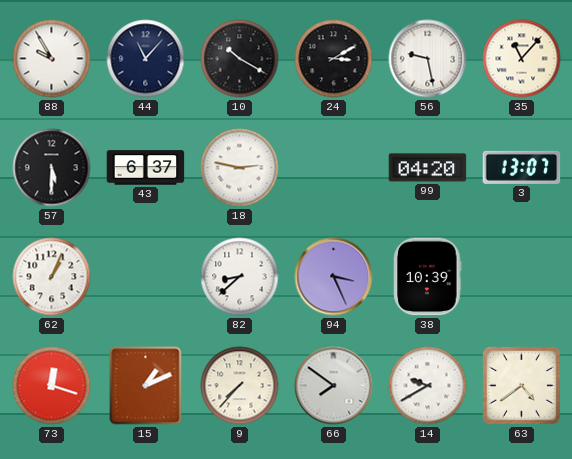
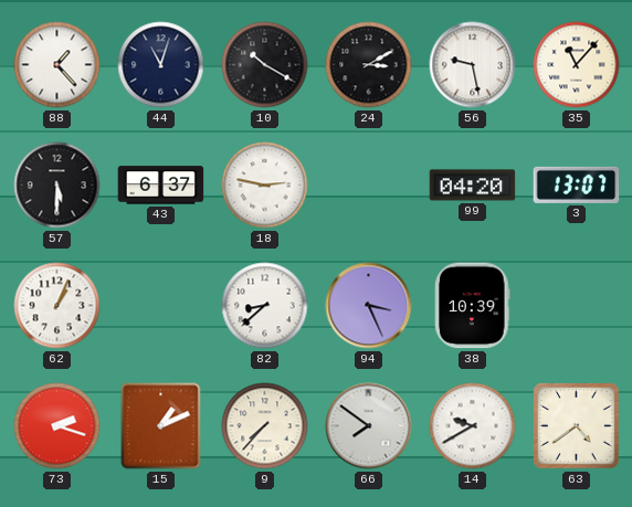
88: 9:55 -> 1:23
44: 11:07 -> 11:03
73: 12:18 -> 2:18
